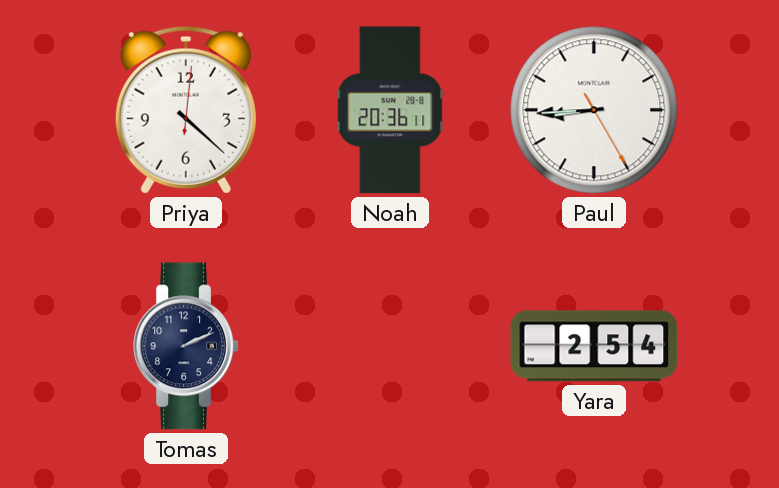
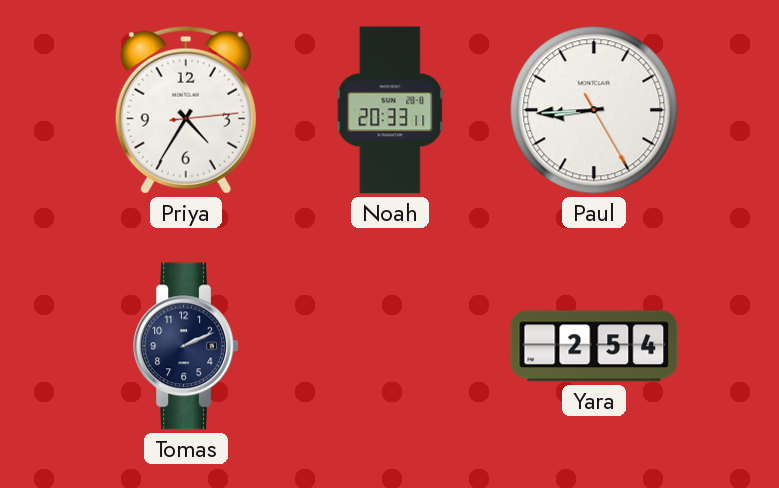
Priya: 4:22 -> 4:35
Noah: 20:36 -> 20:33
